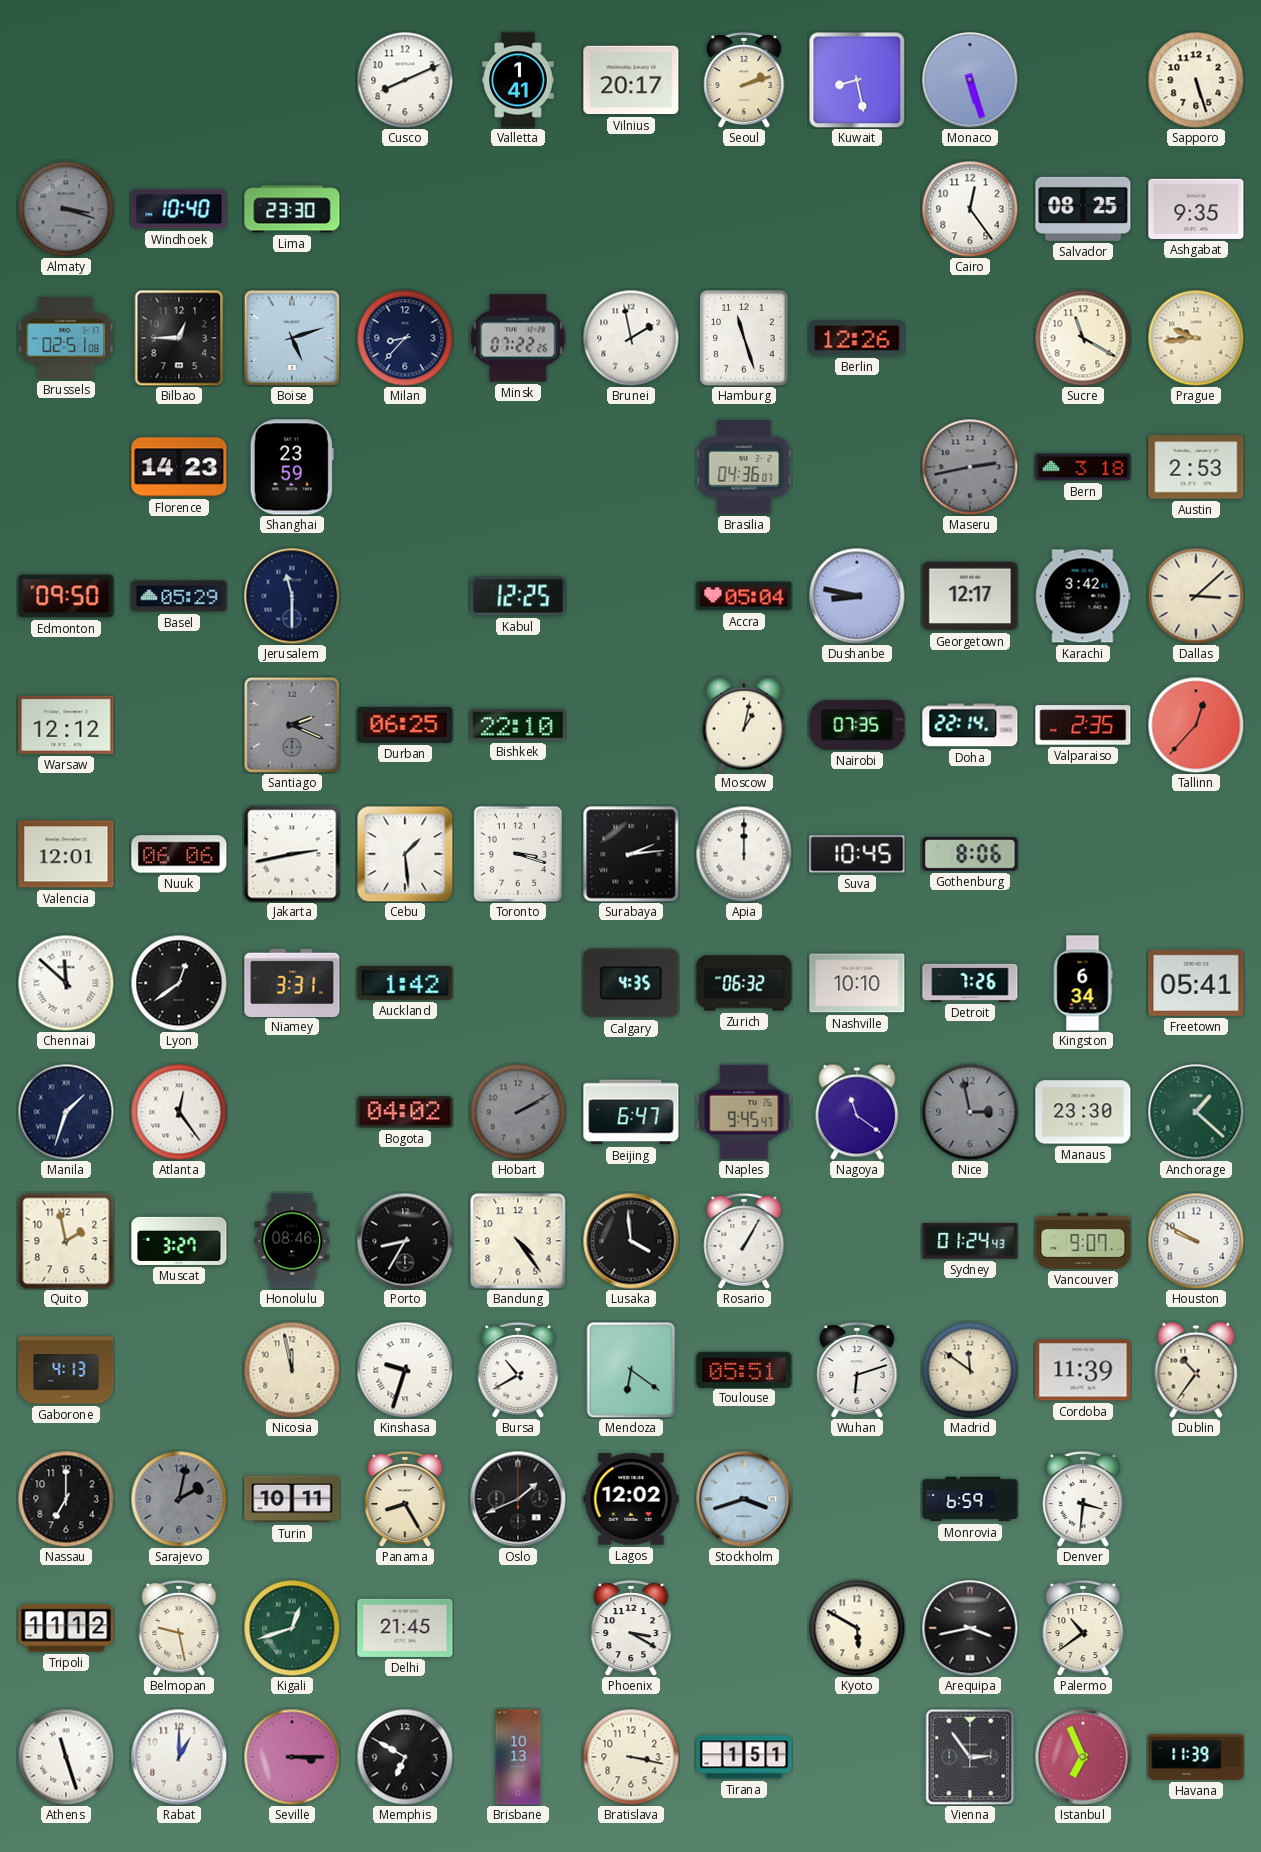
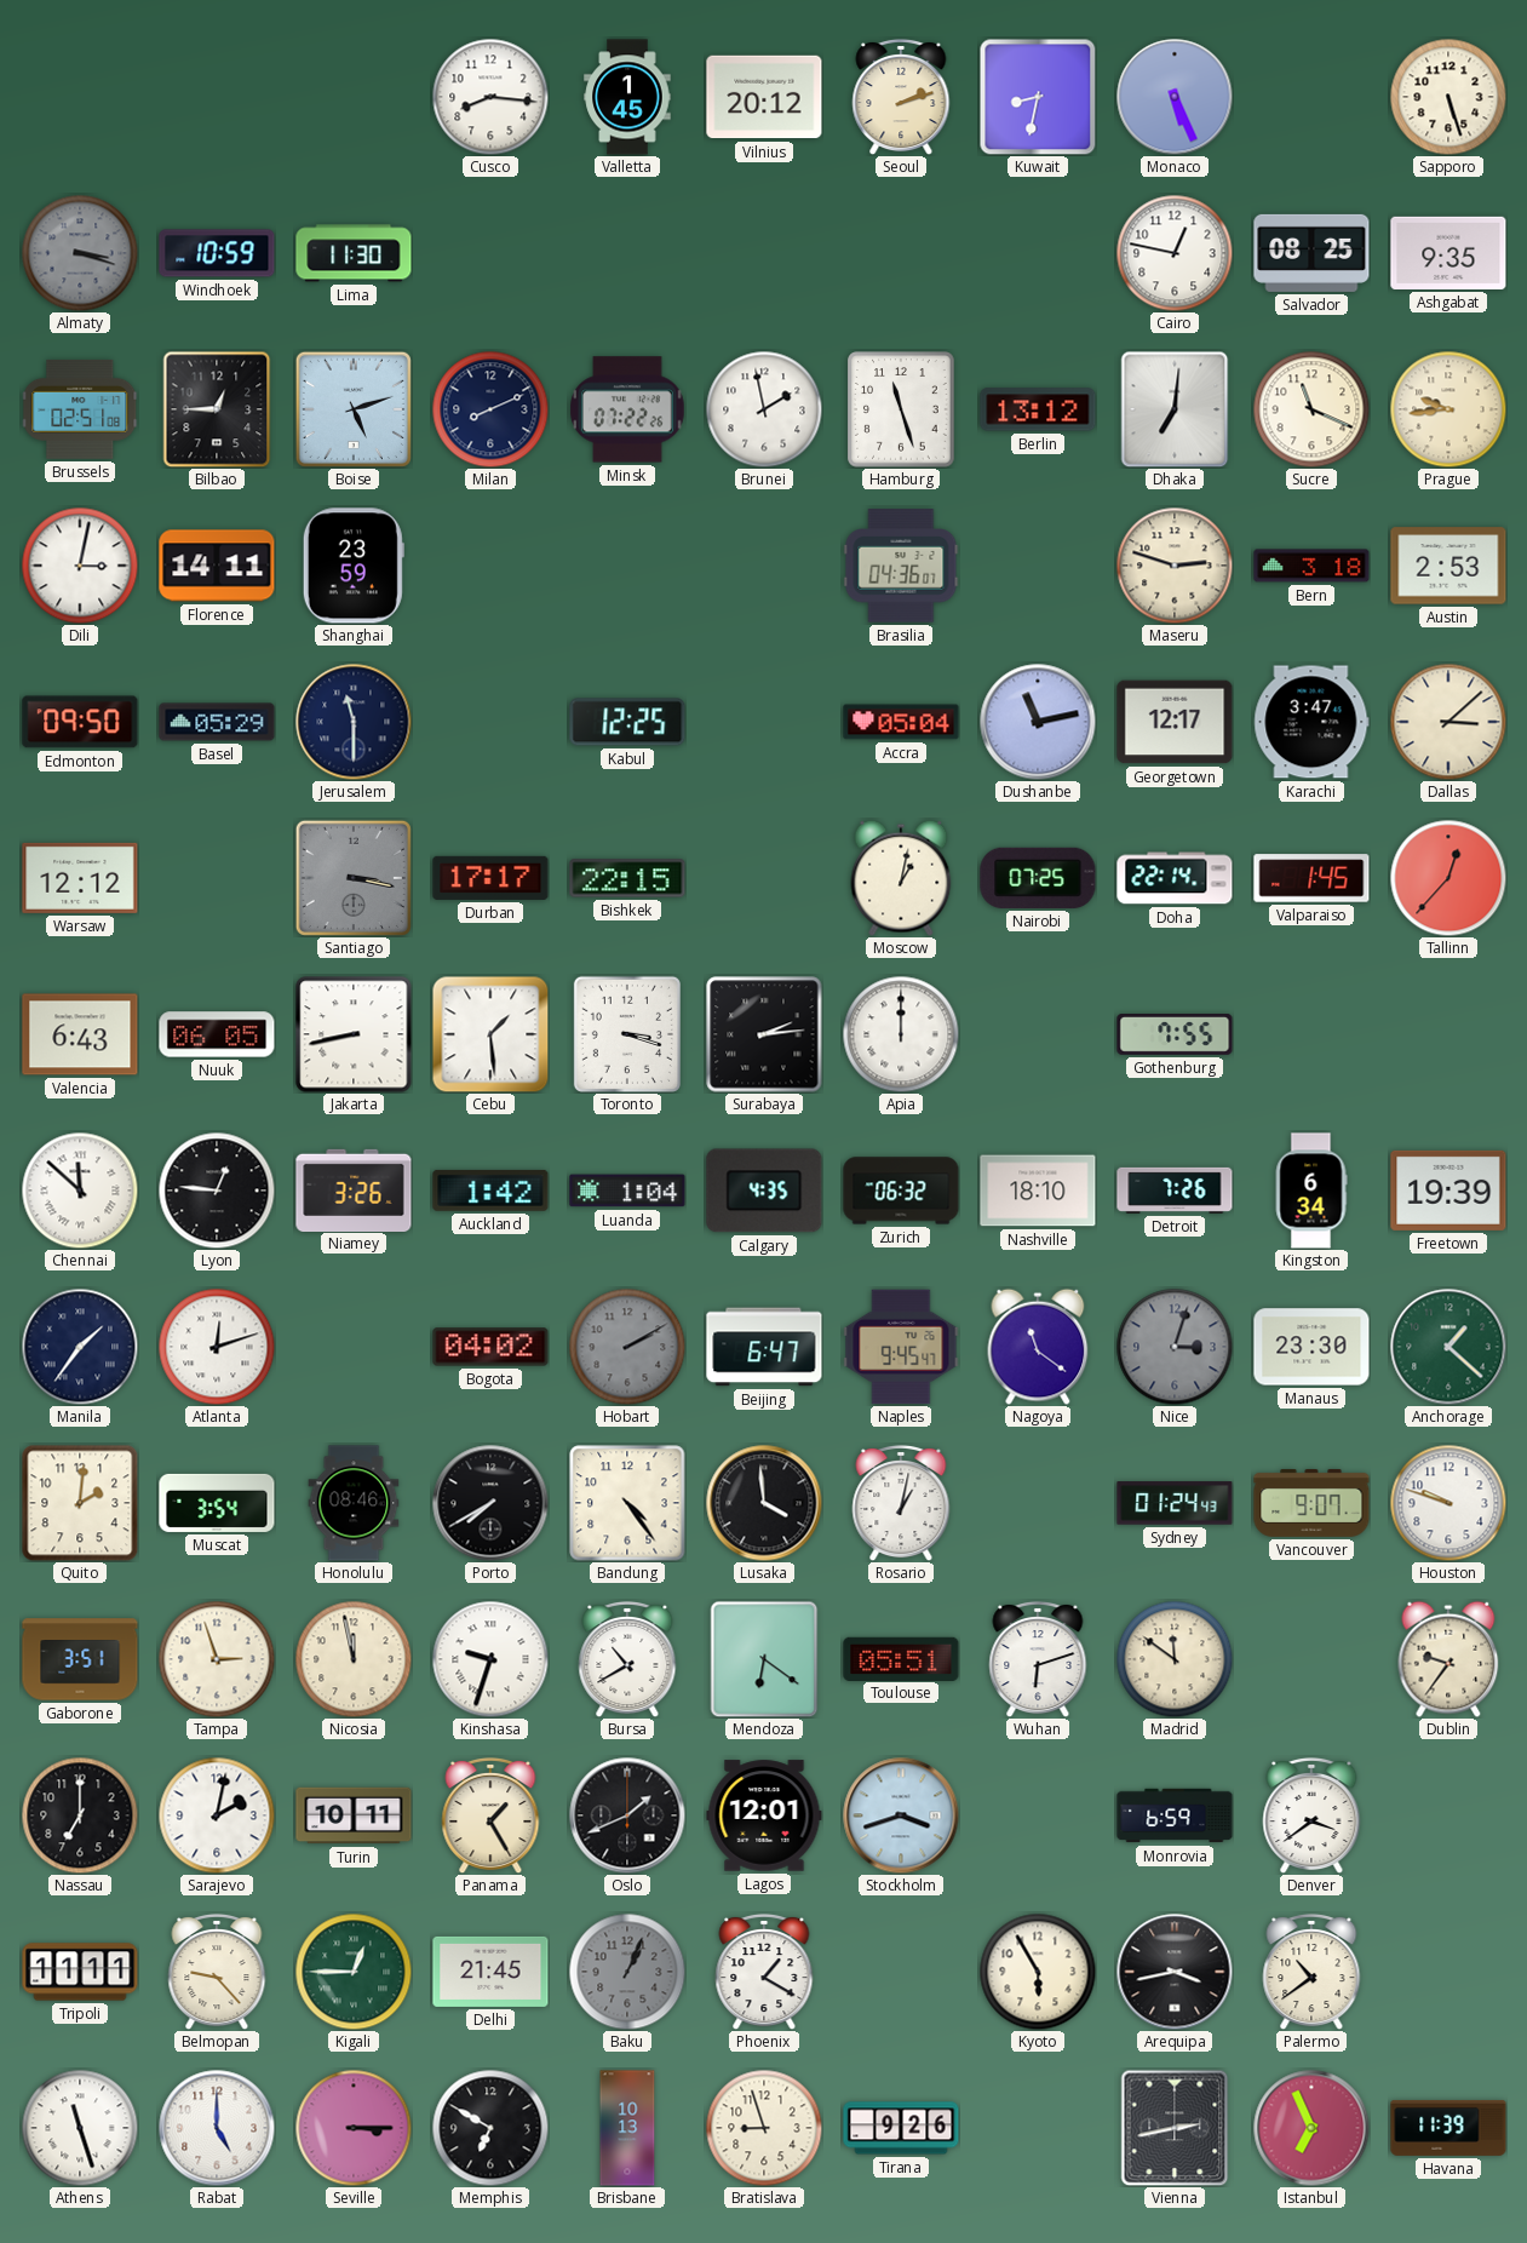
Cusco: 8:11 -> 8:16
Valletta: 1:41 -> 1:45
Vilnius: 20:17 -> 20:12
Kuwait: 8:28 -> 8:32
Monaco: 5:27 -> 5:26
Windhoek: 10:40 -> 10:59
Lima: 23:30 -> 11:30
Cairo: 12:24 -> 12:47
Milan: 8:37 -> 8:11
Berlin: 12:26 -> 13:12
Dhaka: none -> 7:01
Sucre: 11:20 -> 11:19
Dili: none -> 3:02
Florence: 14:23 -> 14:11
Maseru: 2:43 -> 2:48
Maseru dial: grey -> cream
Dushanbe: 8:47 -> 11:13
Karachi: 3:42 -> 3:47
Santiago: 2:19 -> 3:17
Durban: 06:25 -> 17:17
Bishkek: 22:10 -> 22:15
Nairobi: 07:35 -> 07:25
Valparaiso: 2:35 -> 1:45
Valencia: 12:01 -> 6:43
Nuuk: 06:06 -> 06:05
Jakarta: 2:43 -> 8:43
Suva: 10:45 -> none
Gothenburg: 8:06 -> 7:55
Lyon: 12:39 -> 12:46
Niamey: 3:31 -> 3:26
Luanda: none -> 1:04
Nashville: 10:10 -> 18:10
Freetown: 05:41 -> 19:39
Manila: 1:33 -> 1:36
Atlanta: 12:24 -> 12:12
Nice: 2:58 -> 3:03
Quito: 1:58 -> 2:01
Muscat: 3:27 -> 3:54
Porto: 8:35 -> 7:40
Rosario: 1:05 -> 1:02
Houston: 9:50 -> 9:48
Gaborone: 4:13 -> 3:51
Tampa: none -> 2:57
Cordoba: 11:39 -> none
Dublin: 10:36 -> 9:36
Sarajevo dial: grey -> white
Panama: 8:25 -> 1:25
Lagos: 12:02 -> 12:01
Denver: 3:31 -> 3:39
Tripoli: 11:12 -> 11:11
Belmopan: 9:28 -> 9:23
Kigali: 12:42 -> 12:45
Baku: none -> 1:04
Phoenix: 3:20 -> 1:20
Kyoto: 5:50 -> 5:55
Rabat: 1:00 -> 5:00
Bratislava: 3:17 -> 8:57
Tirana: 1:51 -> 9:26
Vienna: 2:54 -> 2:43
